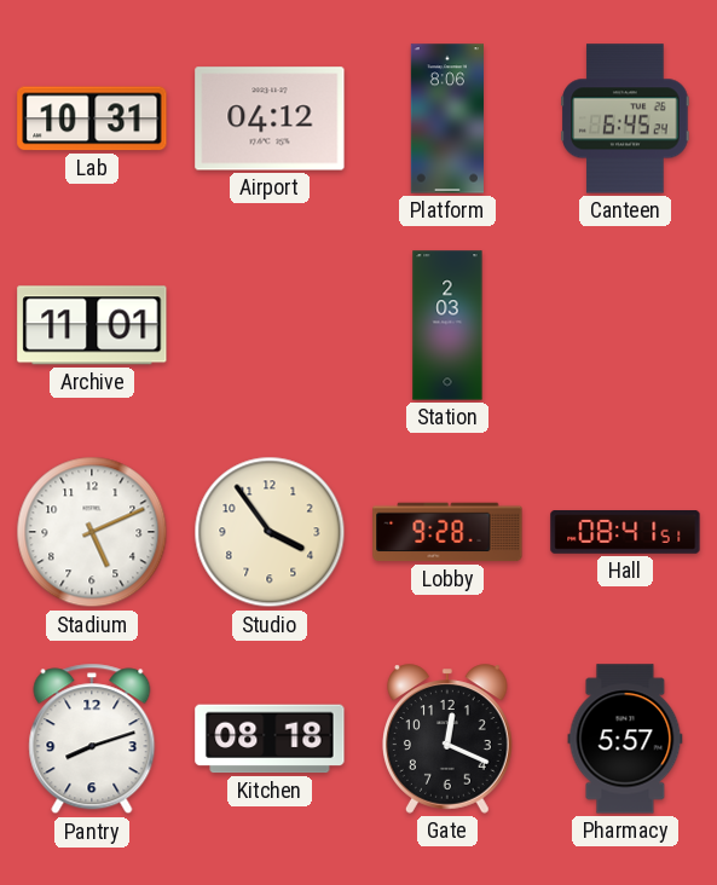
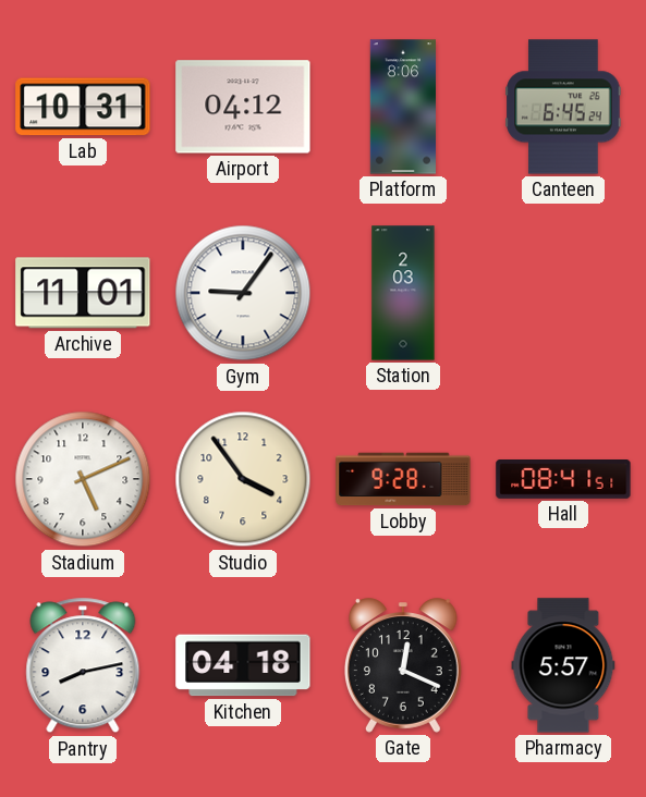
Gym: none -> 9:06
Pantry: 8:12 -> 8:13
Kitchen: 08:18 -> 04:18
